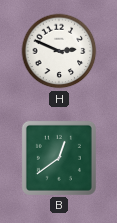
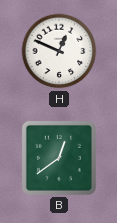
H: 2:49 -> 12:49
